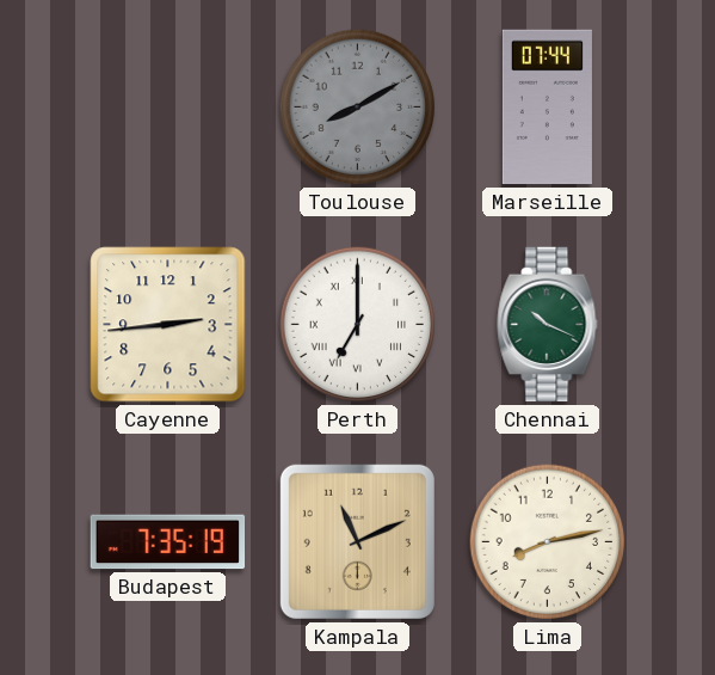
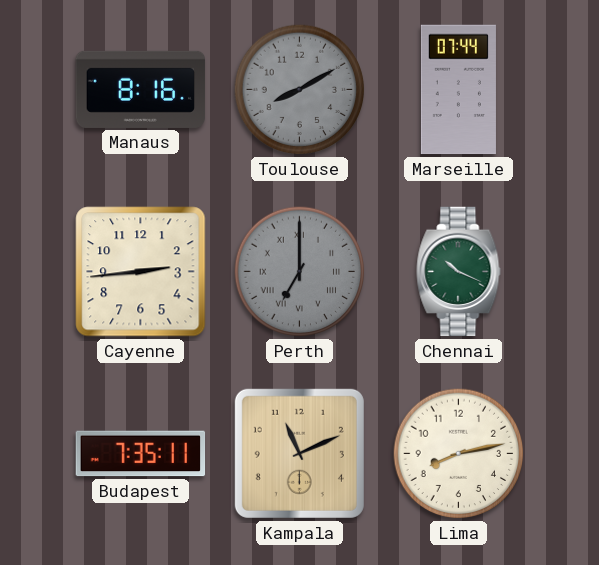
Manaus: none -> 8:16
Perth dial: white -> grey
Budapest: 7:35:19 -> 7:35:11
